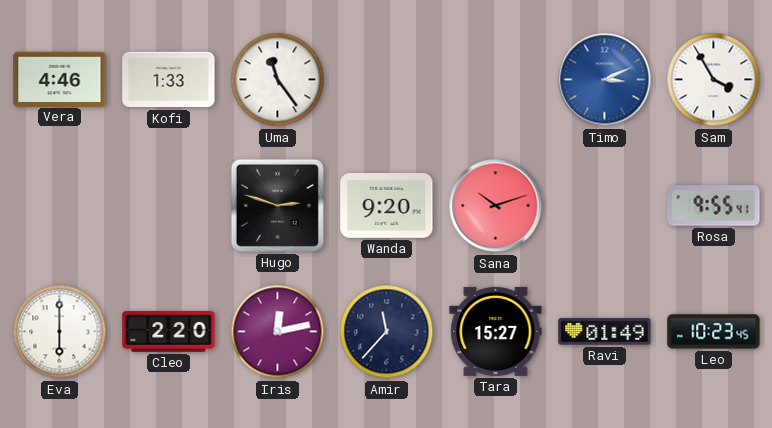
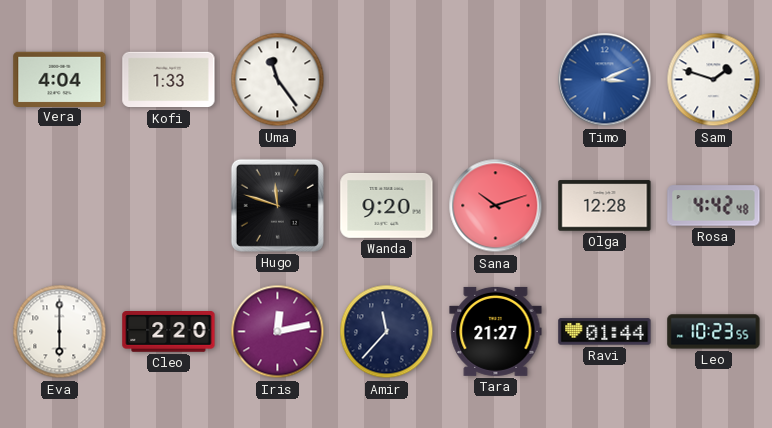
Vera: 4:46 -> 4:04
Sam: 3:55 -> 1:48
Hugo: 2:48 -> 11:48
Olga: none -> 12:28
Rosa: 9:55 -> 4:42
Tara: 15:27 -> 21:27
Ravi: 01:49 -> 01:44
Leo: 10:23:45 -> 10:23:55
